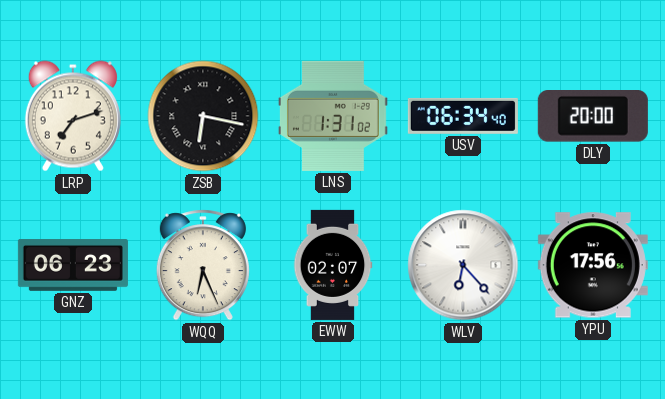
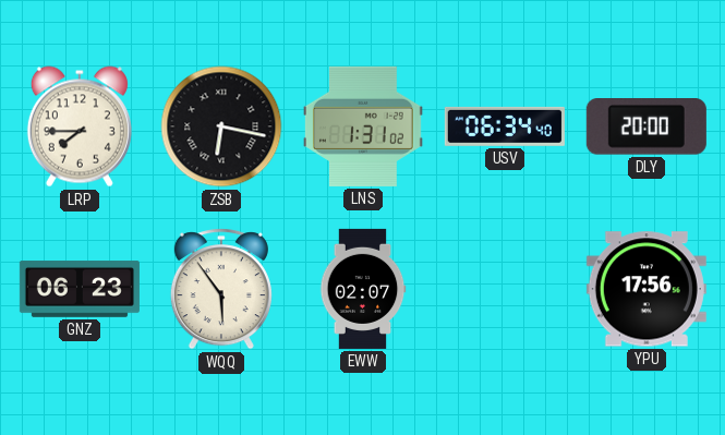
LRP: 7:12 -> 7:45
WQQ: 6:26 -> 5:54
WLV: 6:23 -> none
